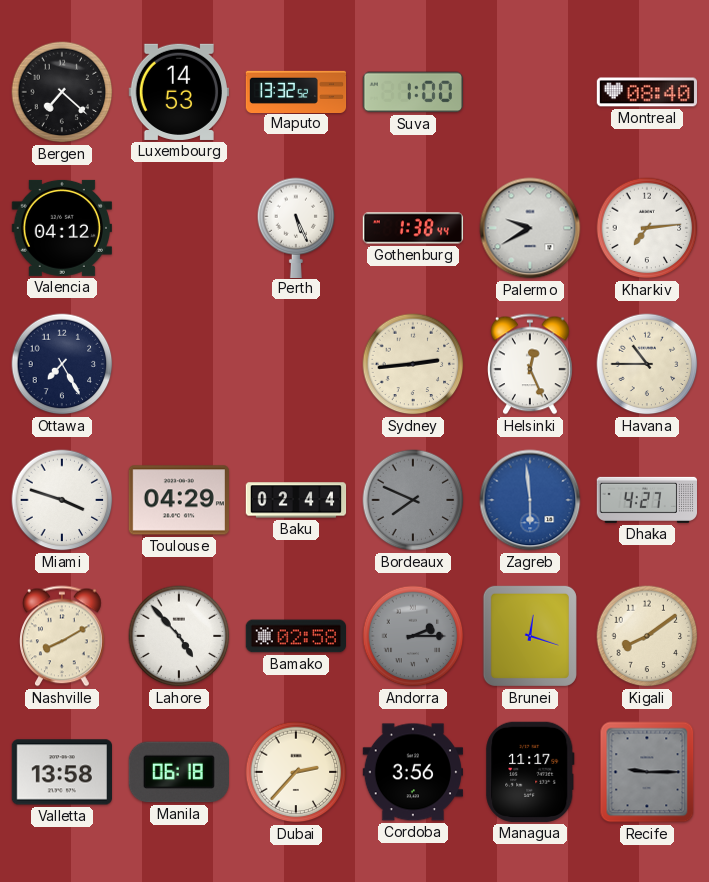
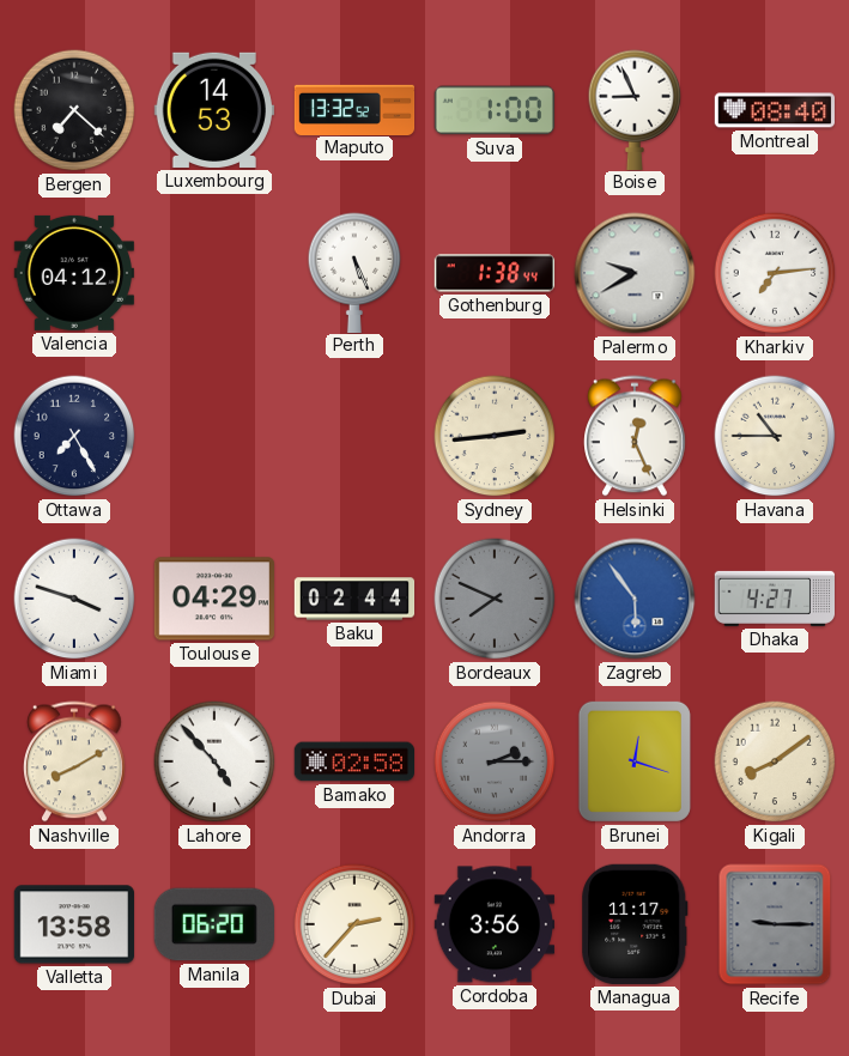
Boise: none -> 8:56
Zagreb: 5:59 -> 5:54
Manila: 06:18 -> 06:20
